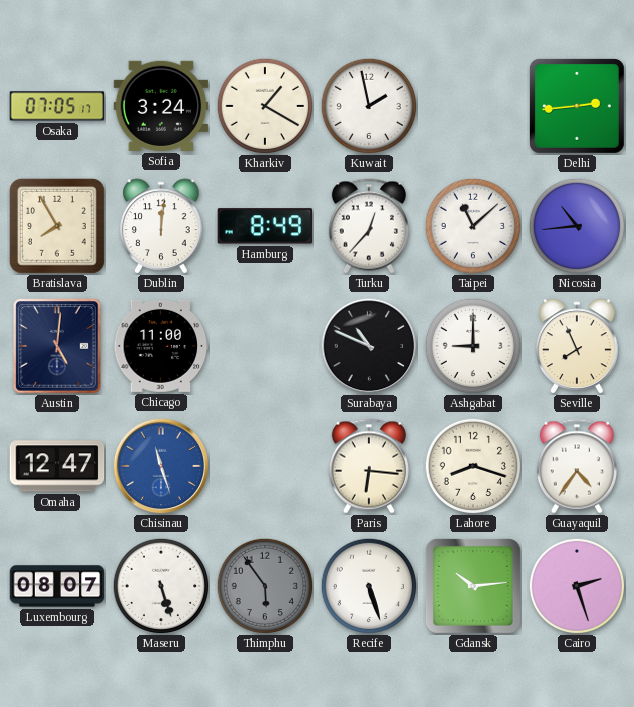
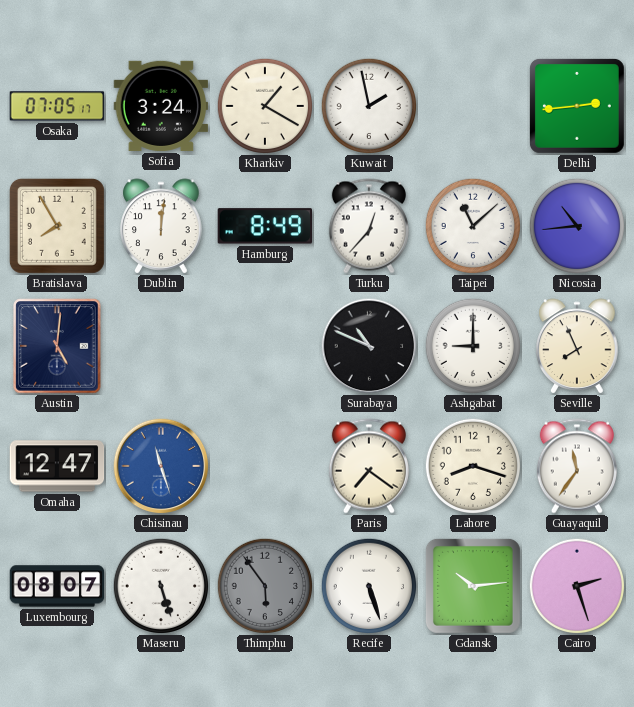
Chicago: 11:00 -> none
Paris: 6:16 -> 7:21
Guayaquil: 4:36 -> 11:36
